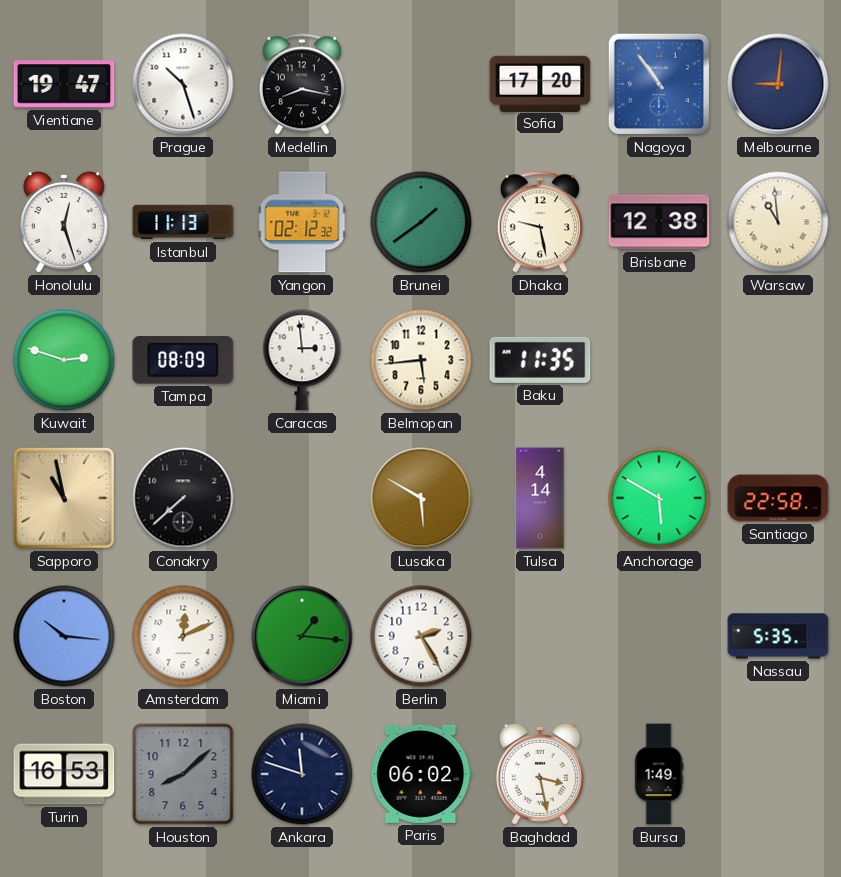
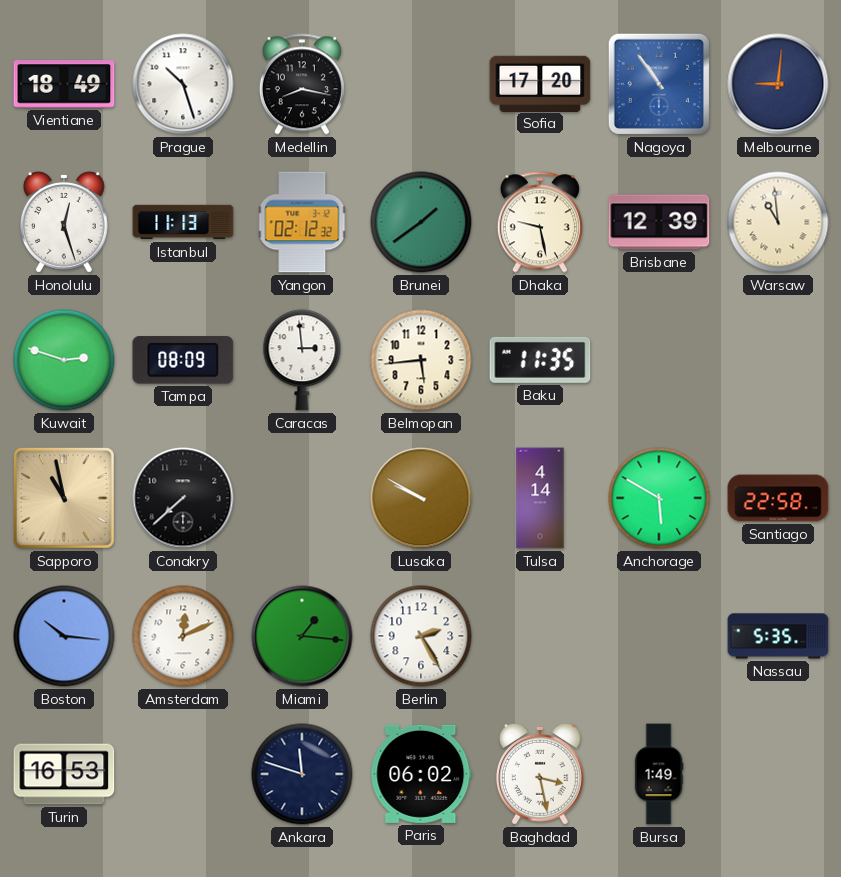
Vientiane: 19:47 -> 18:49
Brisbane: 12:38 -> 12:39
Lusaka: 5:50 -> 9:50
Houston: 8:08 -> none
